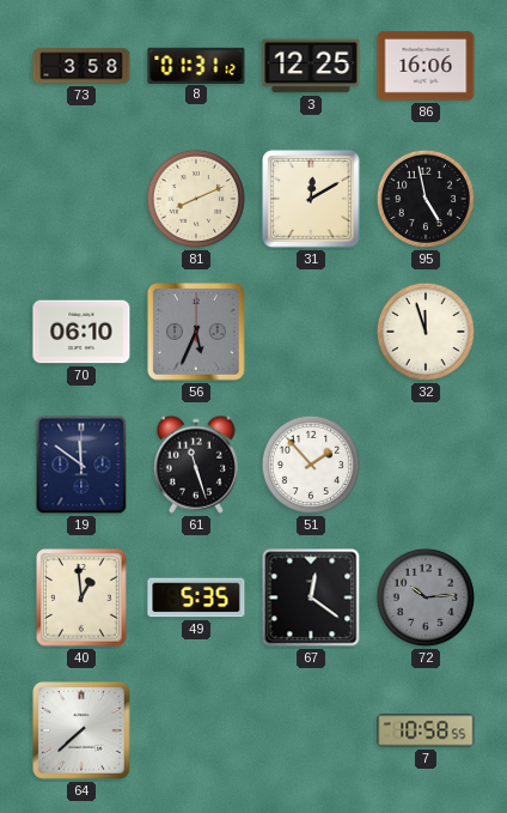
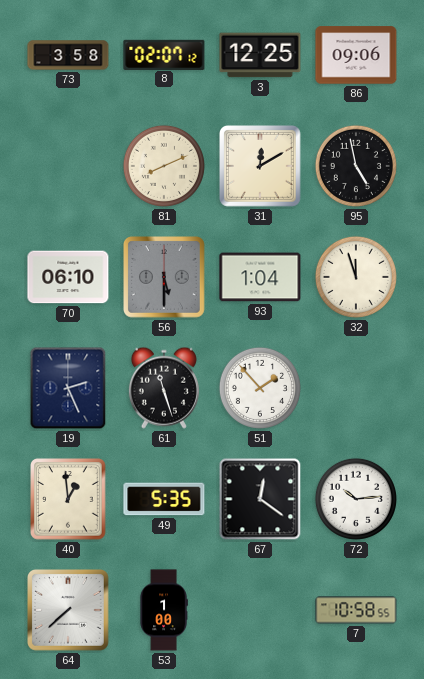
8: 01:31 -> 02:07
86: 16:06 -> 09:06
56: 5:34 -> 5:30
93: none -> 1:04
19: 11:51 -> 2:26
72 dial: grey -> white
53: none -> 1:00
